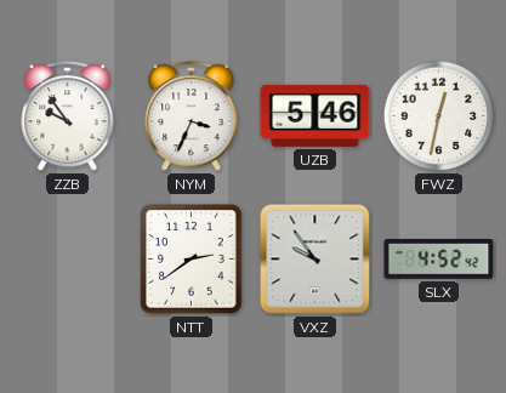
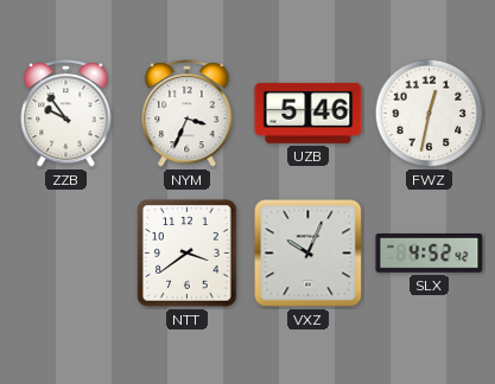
NTT: 2:39 -> 3:39
VXZ: 9:54 -> 10:04
